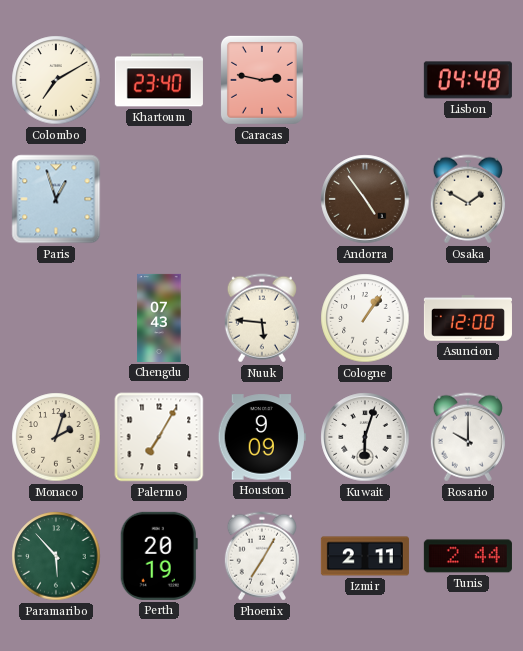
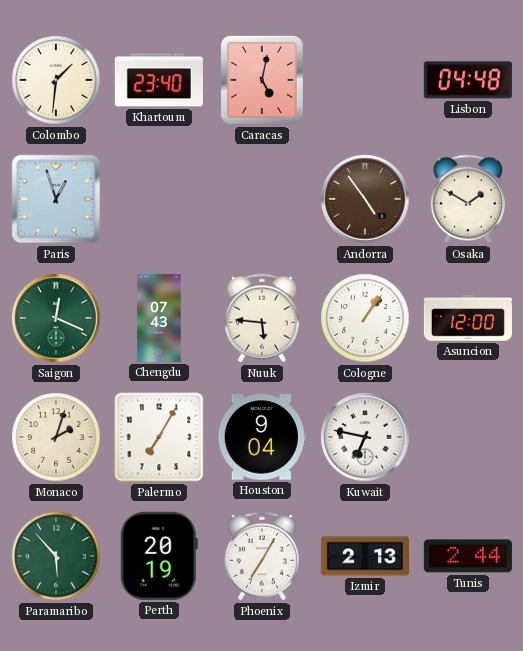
Colombo: 7:10 -> 1:31
Caracas: 2:47 -> 5:02
Saigon: none -> 12:19
Houston: 9:09 -> 9:04
Kuwait: 6:03 -> 6:47
Rosario: 10:00 -> none
Izmir: 2:11 -> 2:13
